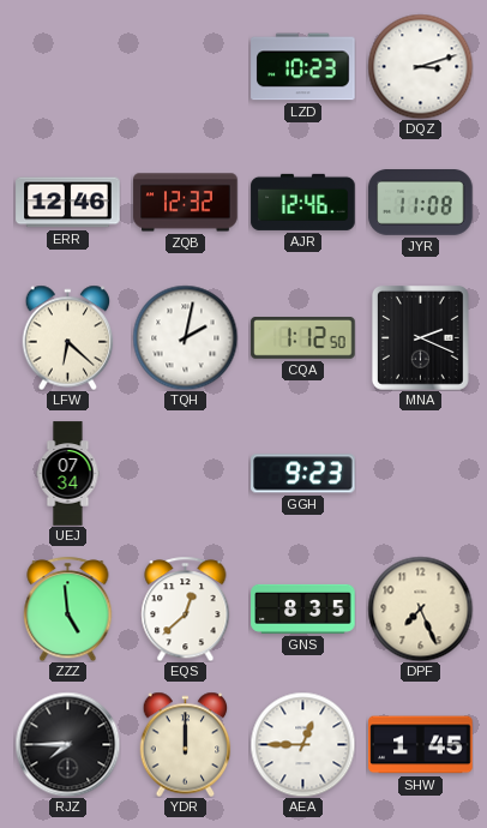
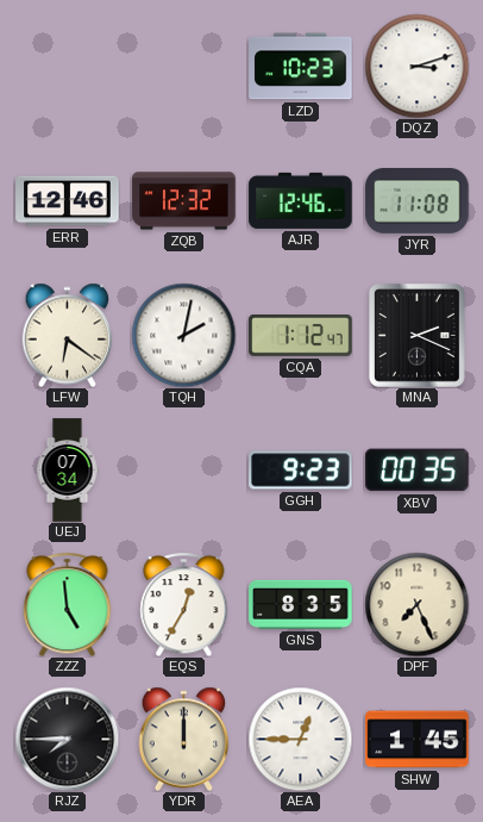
LFW: 6:22 -> 6:21
CQA: 1:12:50 -> 1:12:47
XBV: none -> 00:35
EQS: 12:38 -> 12:35
